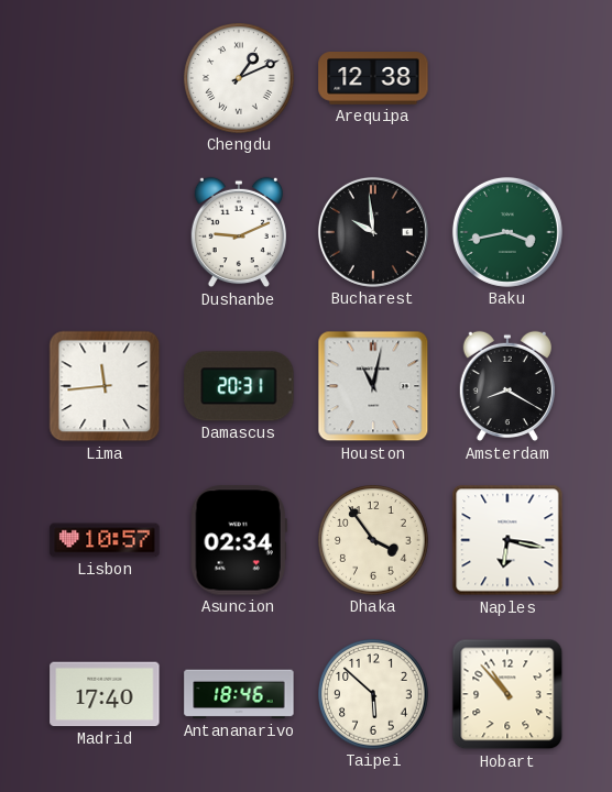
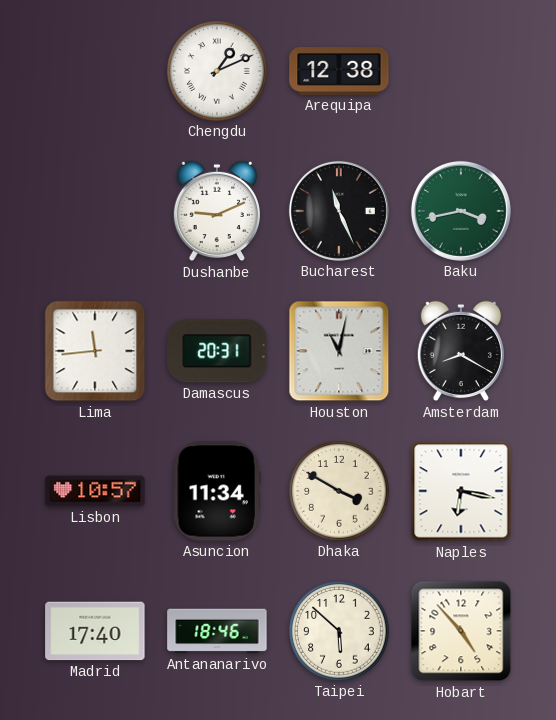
Bucharest: 9:59 -> 11:26
Asuncion: 02:34 -> 11:34
Dhaka: 3:54 -> 3:50
Hobart: 10:53 -> 4:53
